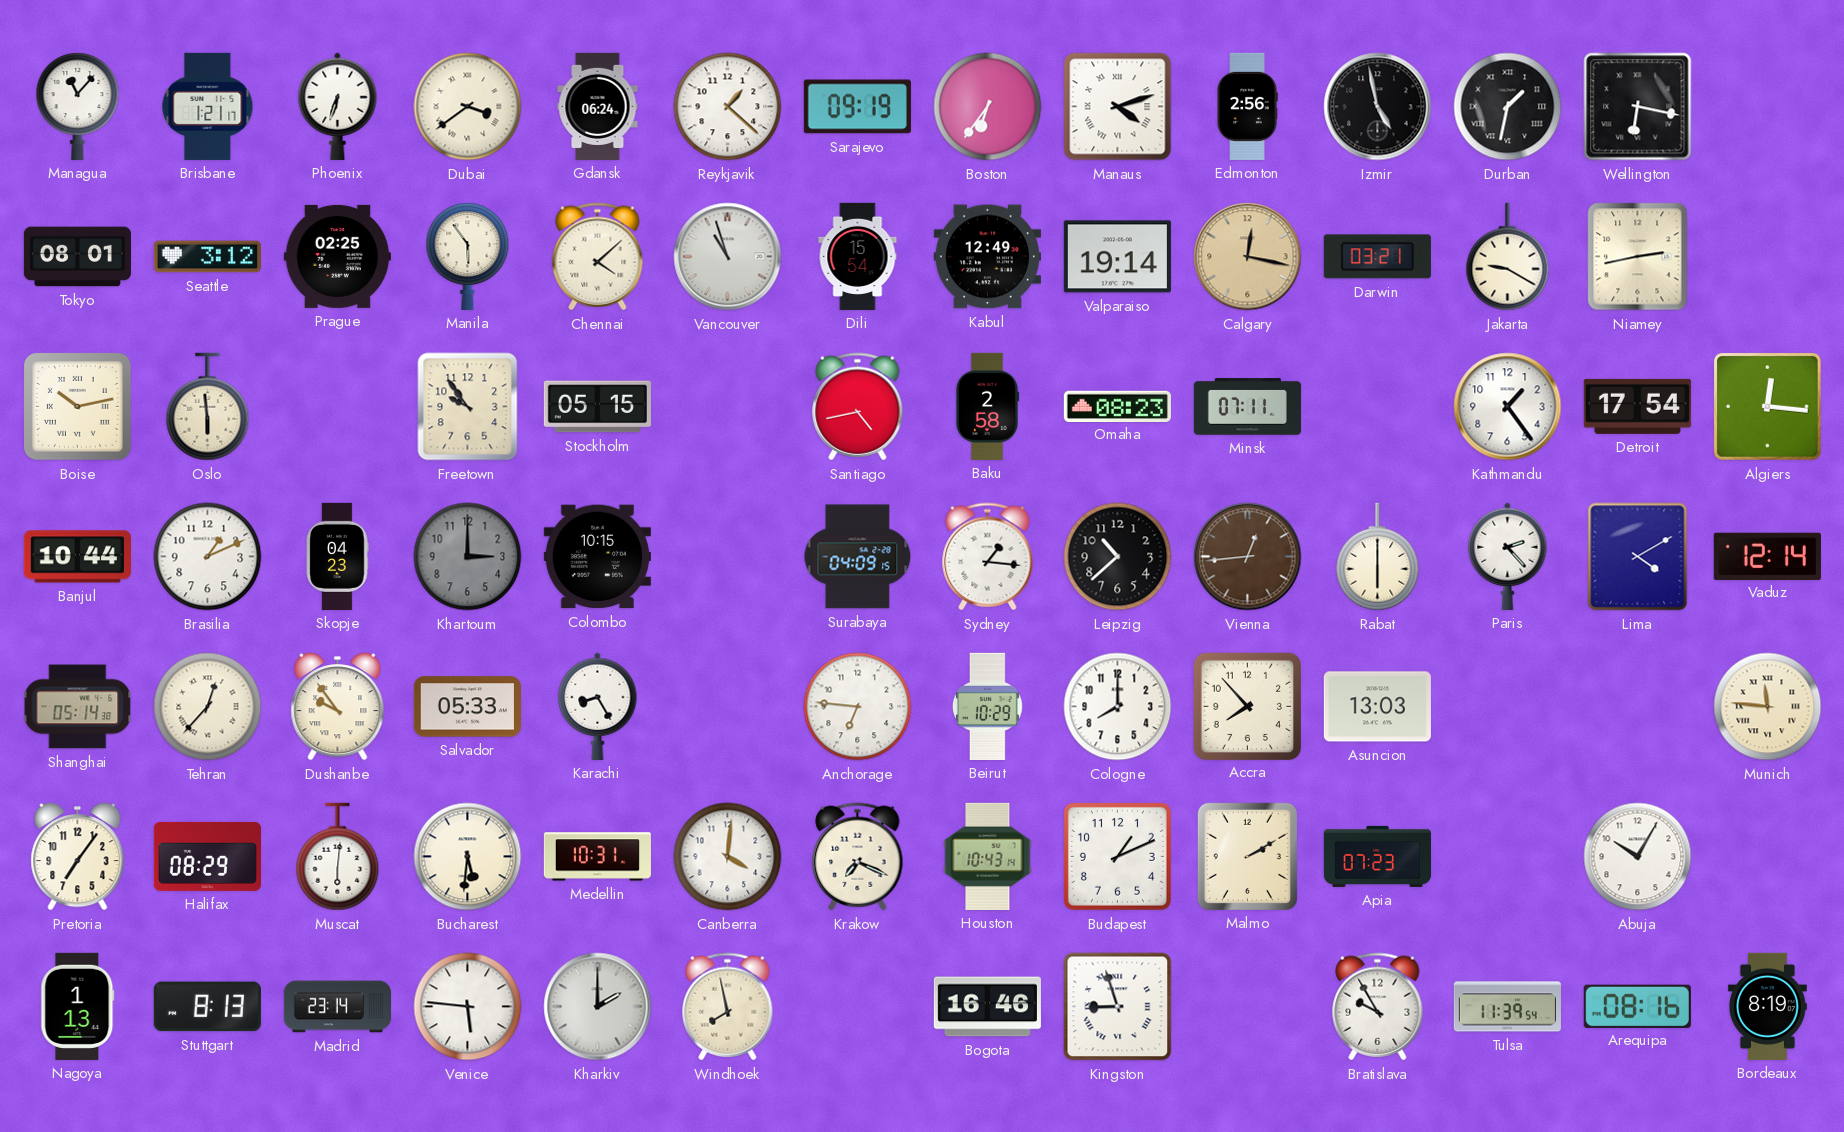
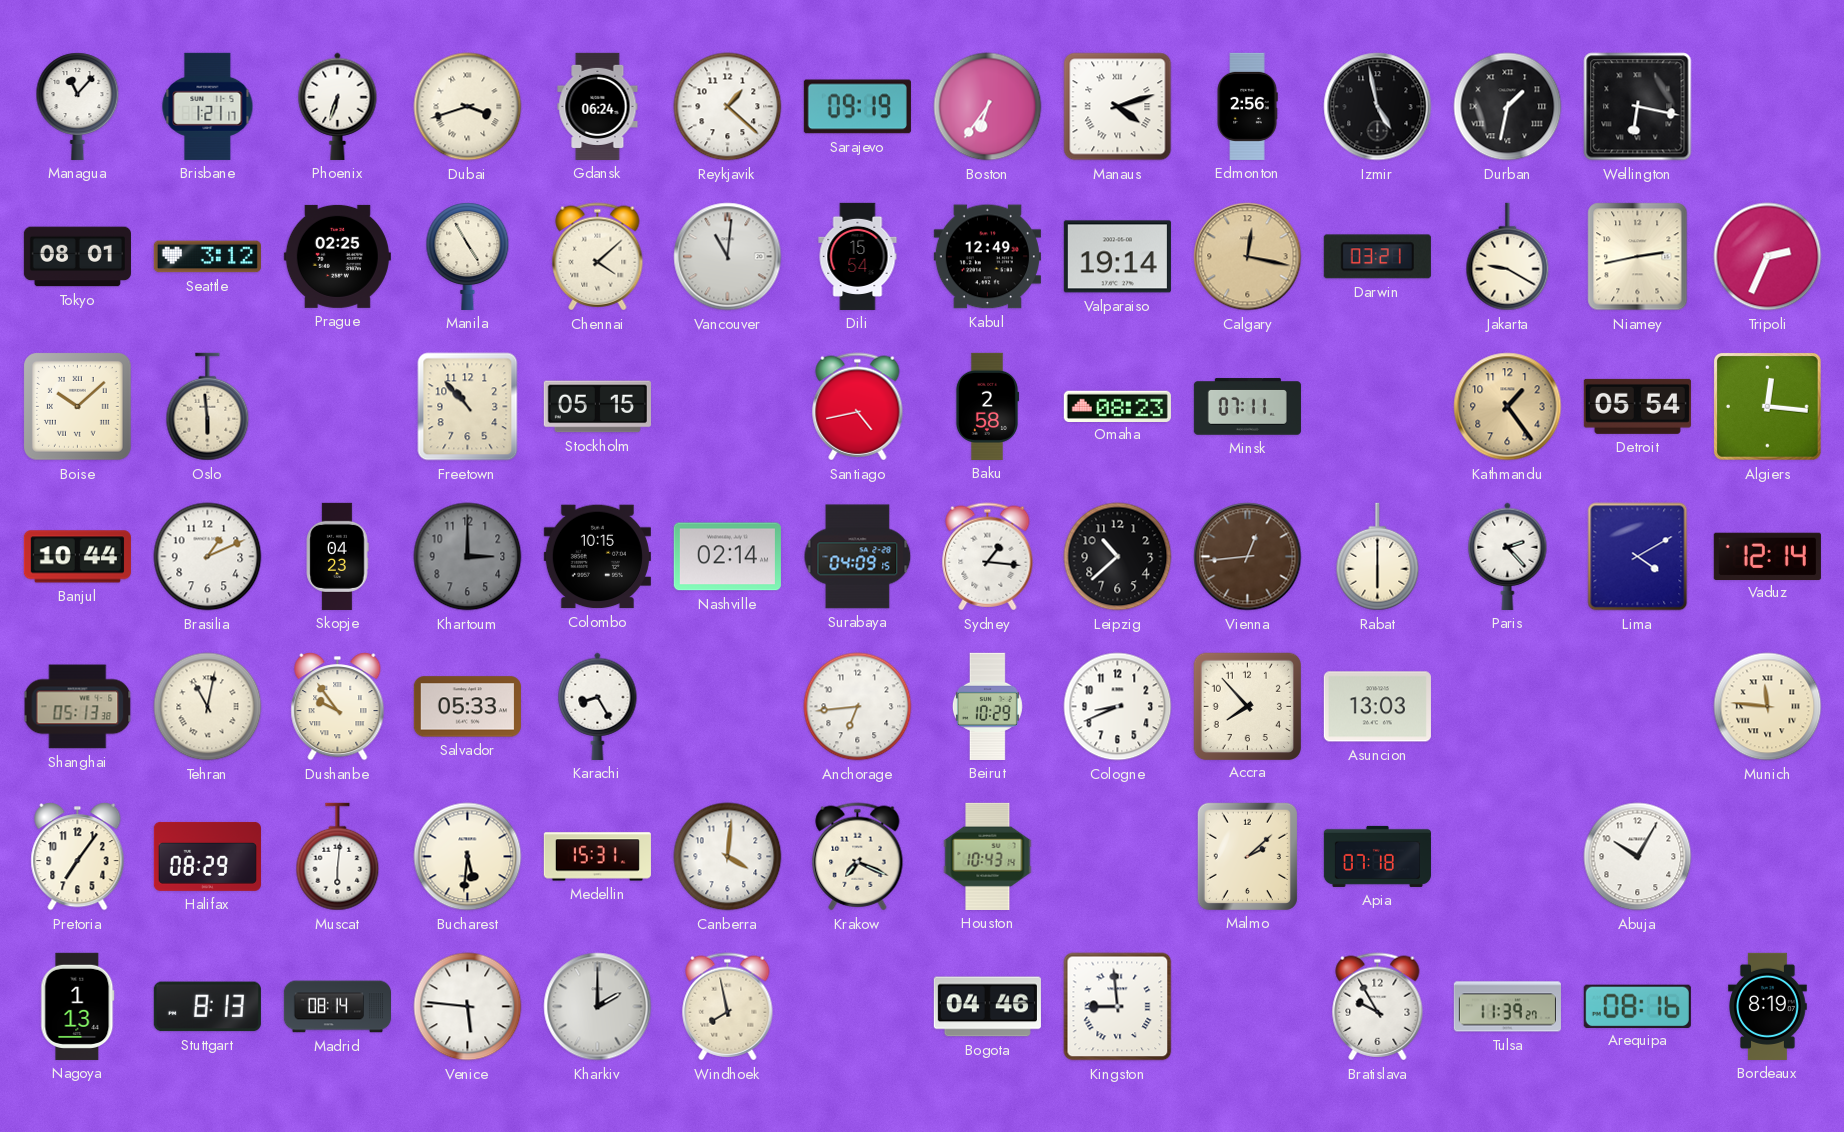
Dubai: 3:39 -> 3:42
Manila: 5:54 -> 4:55
Vancouver: 10:57 -> 11:01
Tripoli: none -> 2:34
Boise: 10:13 -> 10:08
Freetown: 9:54 -> 10:53
Kathmandu dial: white -> champagne
Detroit: 17:54 -> 05:54
Nashville: none -> 02:14
Shanghai: 05:14 -> 05:13
Tehran: 12:37 -> 11:02
Anchorage: 6:46 -> 6:44
Cologne: 8:00 -> 8:41
Medellin: 10:31 -> 15:31
Budapest: 1:11 -> none
Malmo: 2:10 -> 2:08
Apia: 07:23 -> 07:18
Madrid: 23:14 -> 08:14
Bogota: 16:46 -> 04:46
Kingston: 8:57 -> 8:59
Tulsa: 11:39:54 -> 11:39:27
